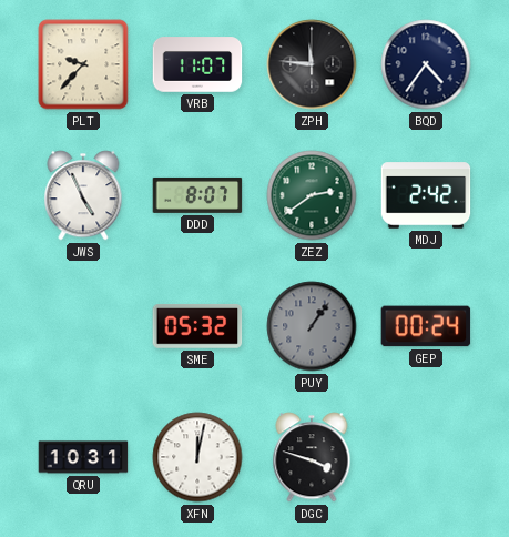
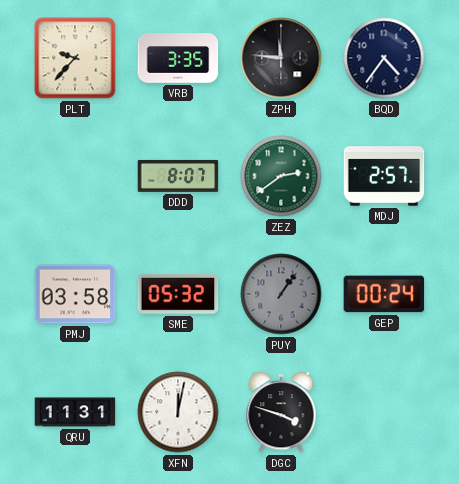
VRB: 11:07 -> 3:35
JWS: 4:56 -> none
MDJ: 2:42 -> 2:57
PMJ: none -> 03:58
QRU: 10:31 -> 11:31
